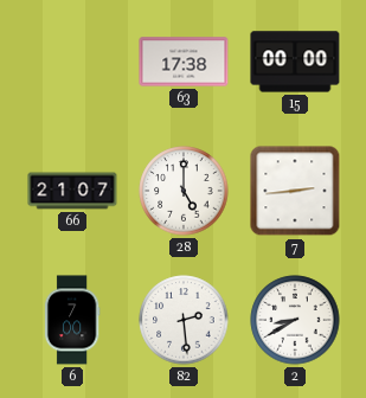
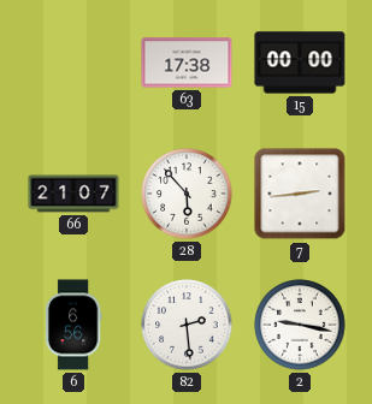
28: 5:00 -> 5:53
6: 7:00 -> 6:56
2: 8:40 -> 9:17
